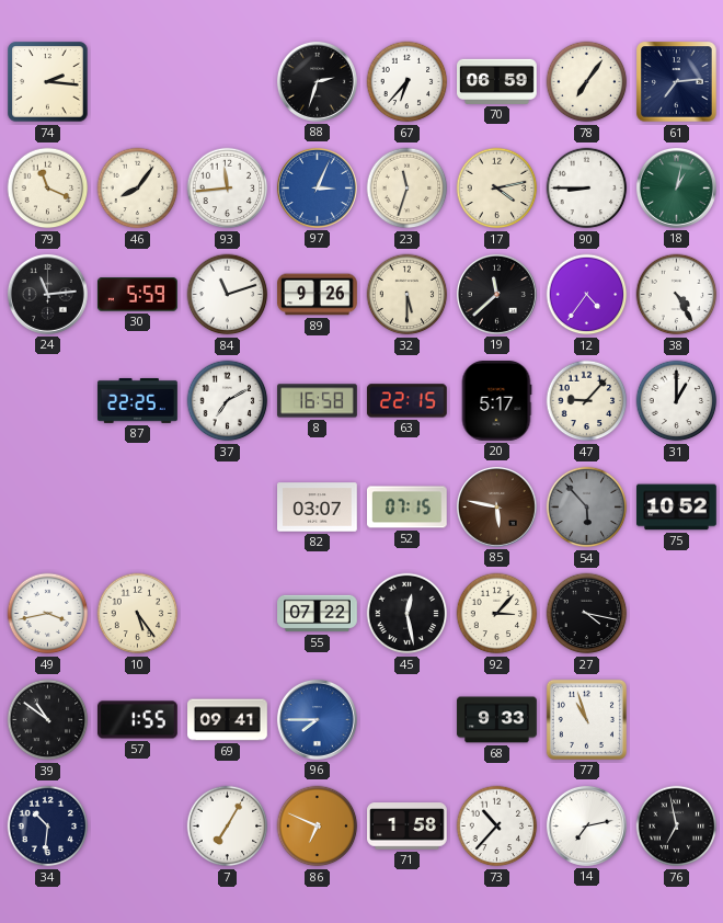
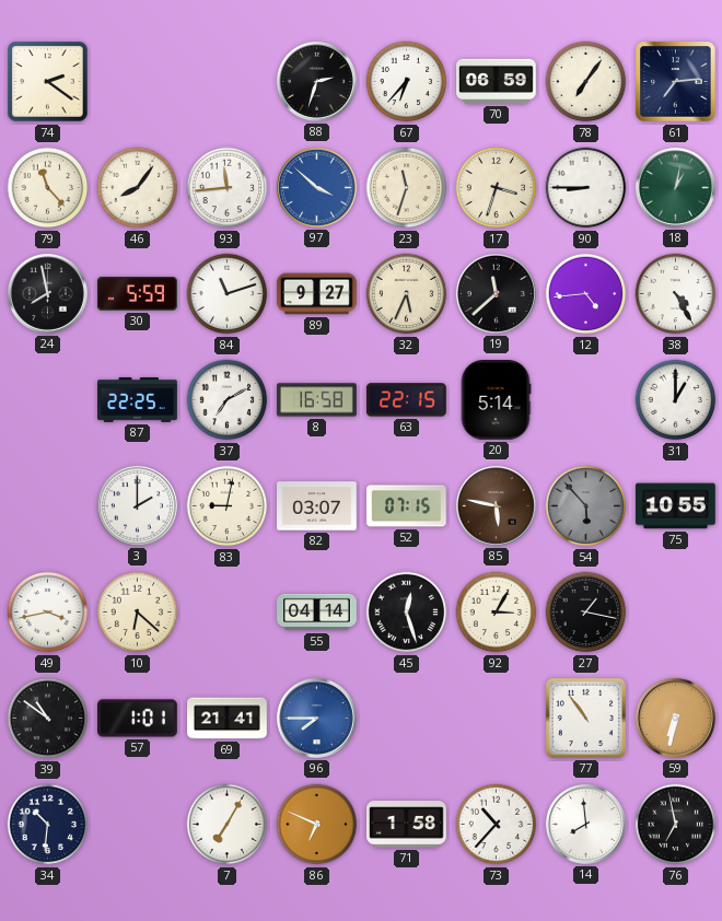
74: 2:16 -> 2:21
79: 11:19 -> 11:23
97: 3:04 -> 3:52
17: 4:13 -> 3:33
24: 11:14 -> 7:58
89: 9:26 -> 9:27
32: 5:30 -> 5:34
12: 4:36 -> 4:44
20: 5:17 -> 5:14
47: 9:07 -> none
3: none -> 2:00
83: none -> 9:02
75: 10:52 -> 10:55
10: 5:24 -> 6:22
55: 07:22 -> 04:14
45: 12:28 -> 12:27
92: 3:07 -> 3:05
27: 4:17 -> 1:17
57: 1:55 -> 1:01
69: 09:41 -> 21:41
68: 9:33 -> none
77: 10:57 -> 10:54
59: none -> 6:32
14: 7:13 -> 7:59
